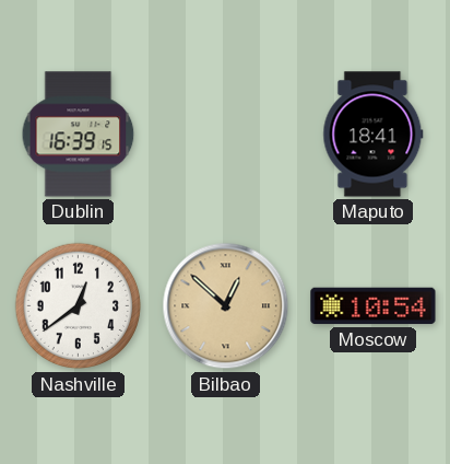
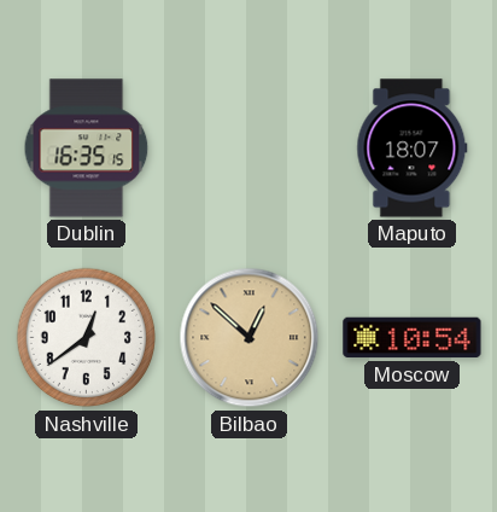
Dublin: 16:39 -> 16:35
Maputo: 18:41 -> 18:07
